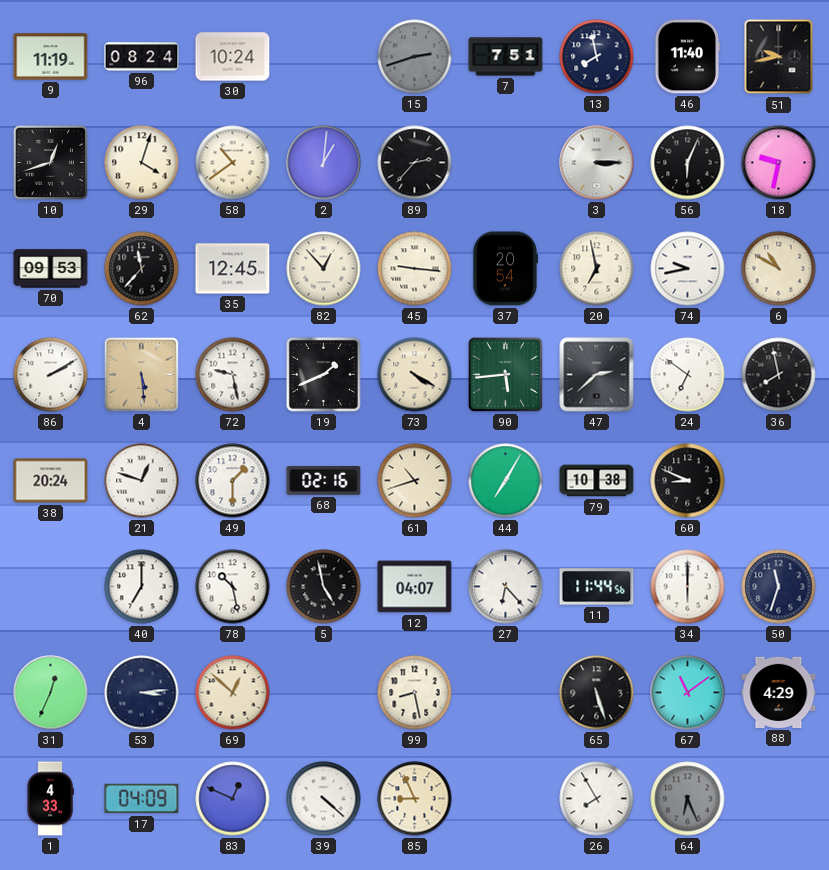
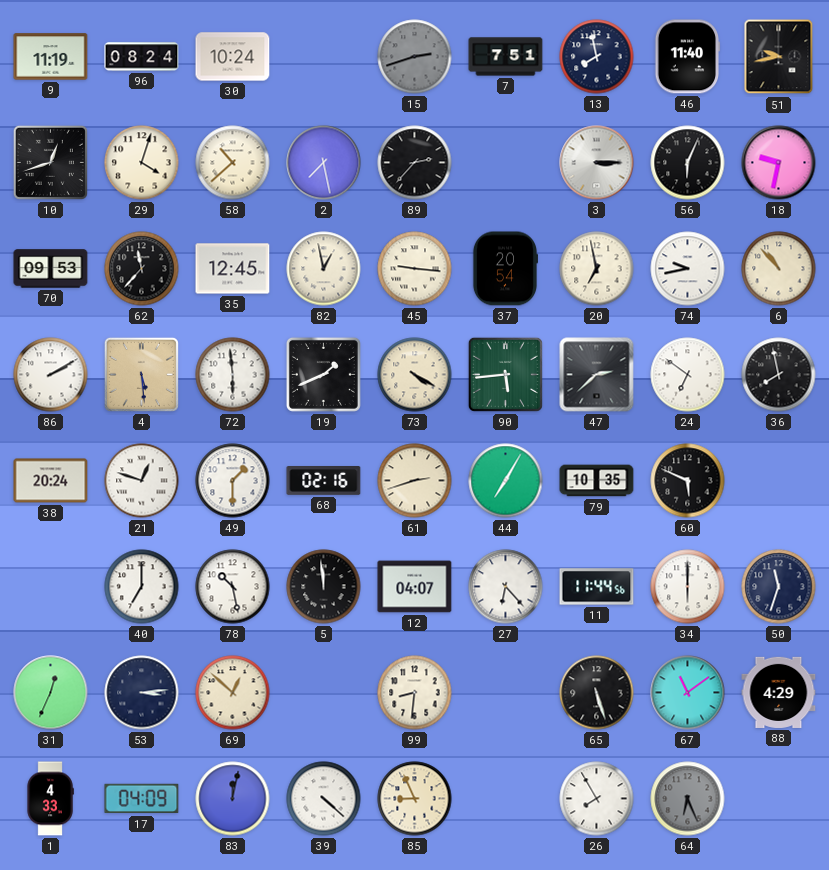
58: 10:39 -> 10:38
2: 1:01 -> 7:28
82: 12:53 -> 12:58
6: 10:50 -> 10:53
72: 9:28 -> 5:59
61: 10:42 -> 2:42
79: 10:38 -> 10:35
60: 8:49 -> 5:49
5: 4:58 -> 11:59
99: 8:28 -> 8:31
83: 12:49 -> 12:02
